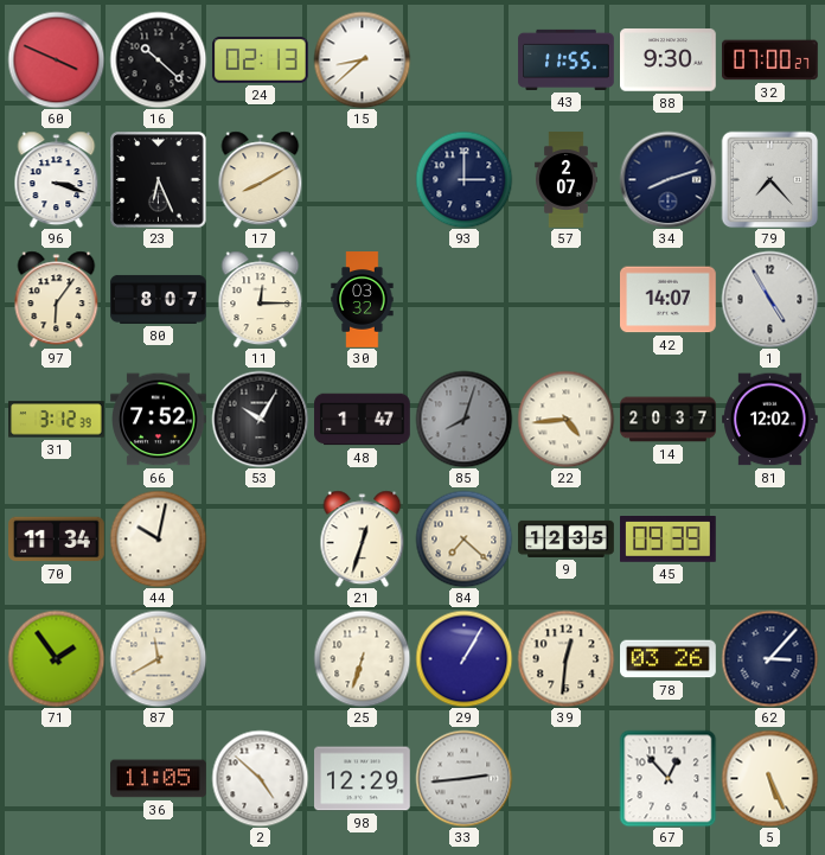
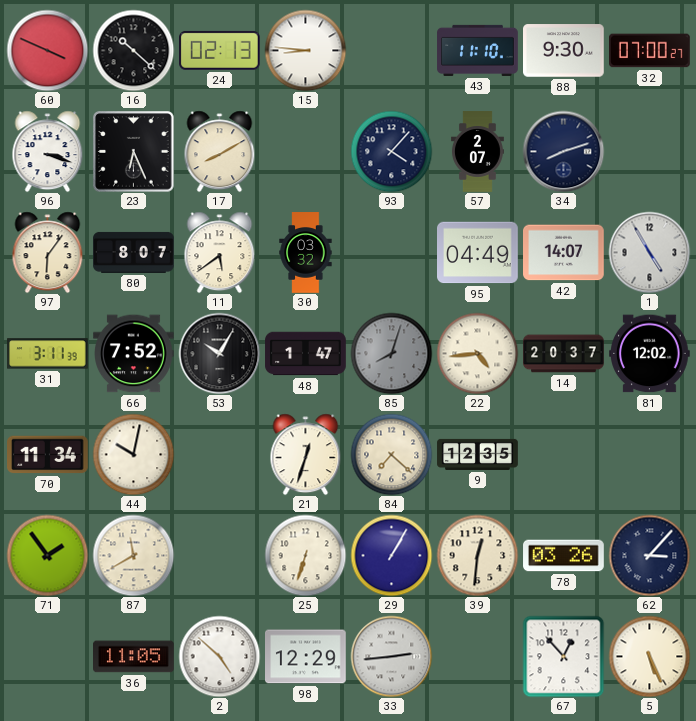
15: 8:38 -> 8:46
43: 11:55 -> 11:10
93: 3:00 -> 4:07
79: 7:23 -> none
11: 12:15 -> 5:39
95: none -> 04:49
31: 3:12 -> 3:11
45: 09:39 -> none
